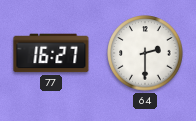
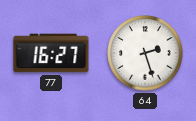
64: 2:30 -> 2:27
